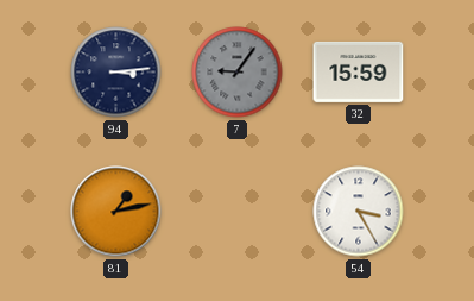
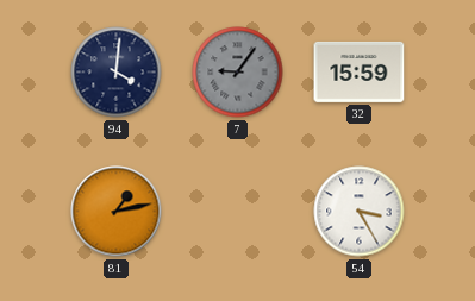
94: 3:14 -> 4:01
